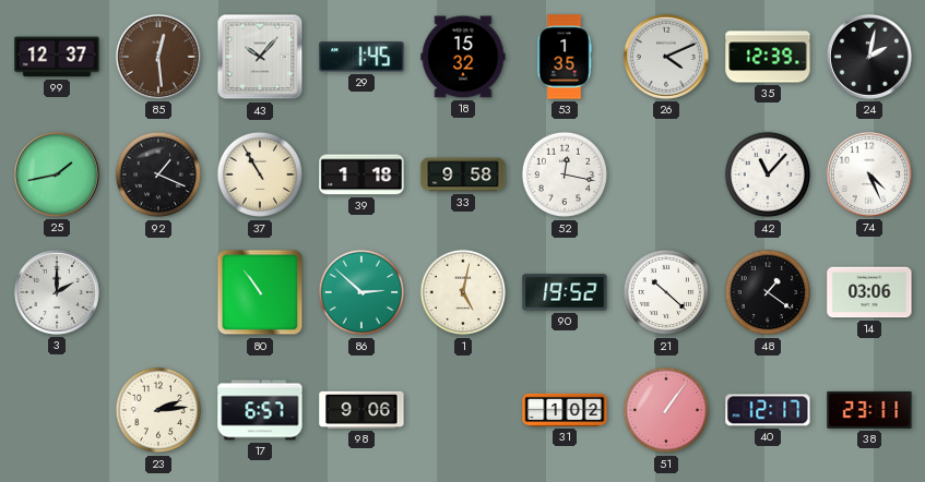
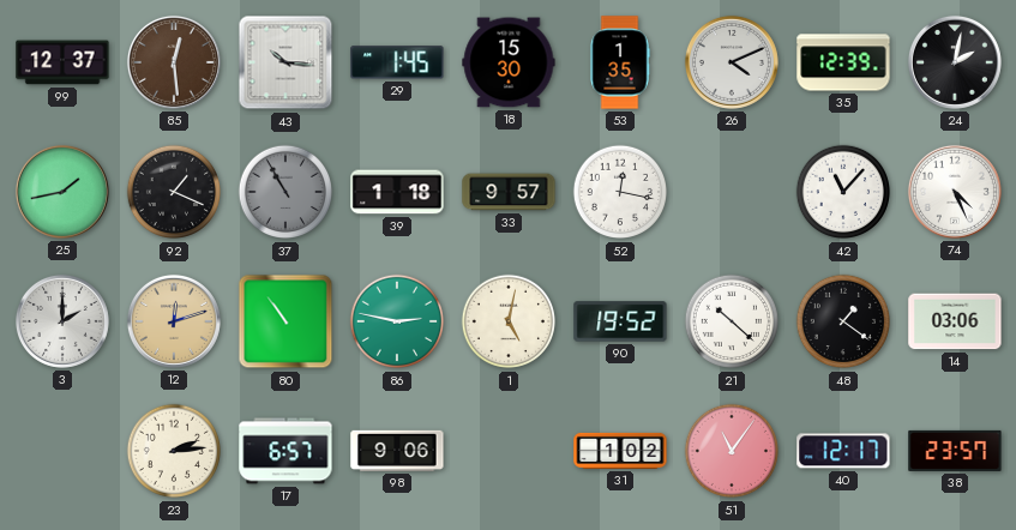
43: 10:07 -> 10:16
18: 15:32 -> 15:30
37 dial: cream -> grey
33: 9:58 -> 9:57
12: none -> 12:12
86: 2:52 -> 2:47
51: 1:06 -> 11:06
38: 23:11 -> 23:57
